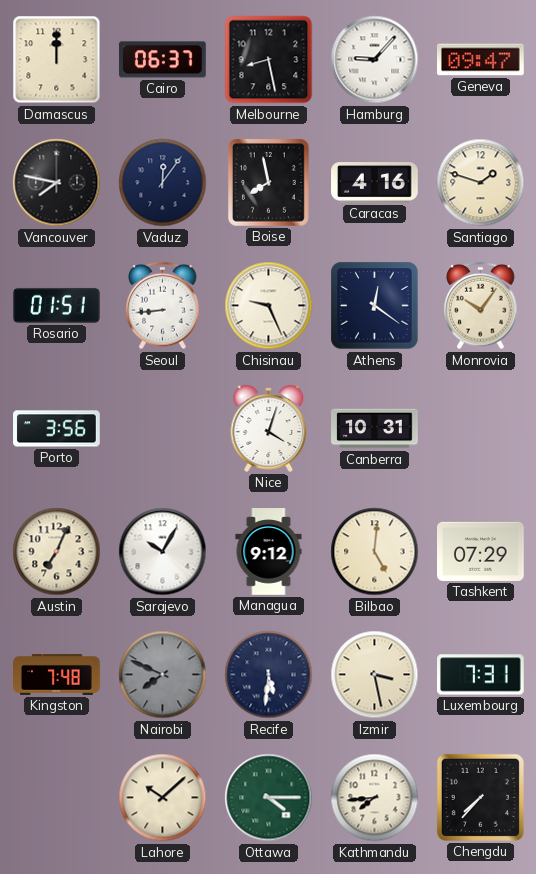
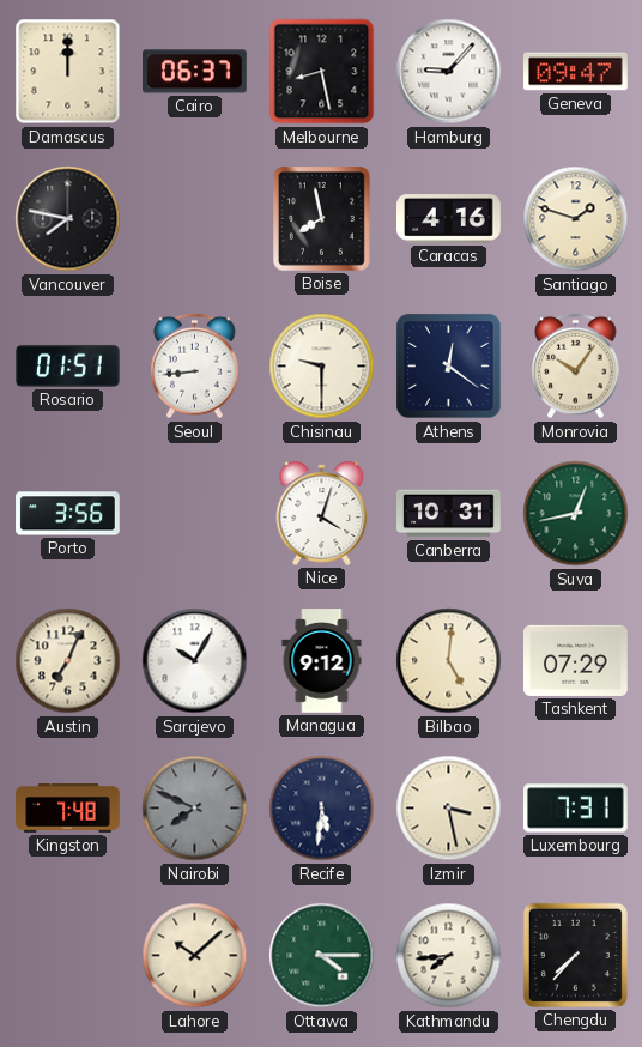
Vaduz: 12:06 -> none
Chisinau: 9:26 -> 9:30
Suva: none -> 12:43
